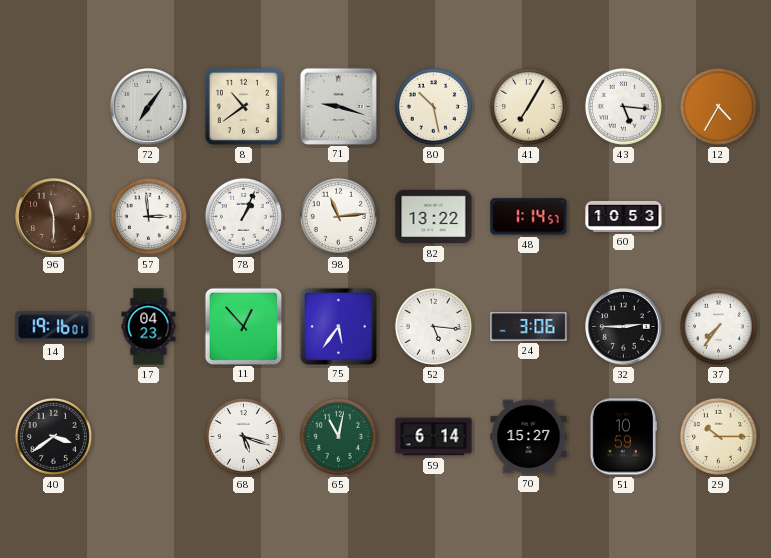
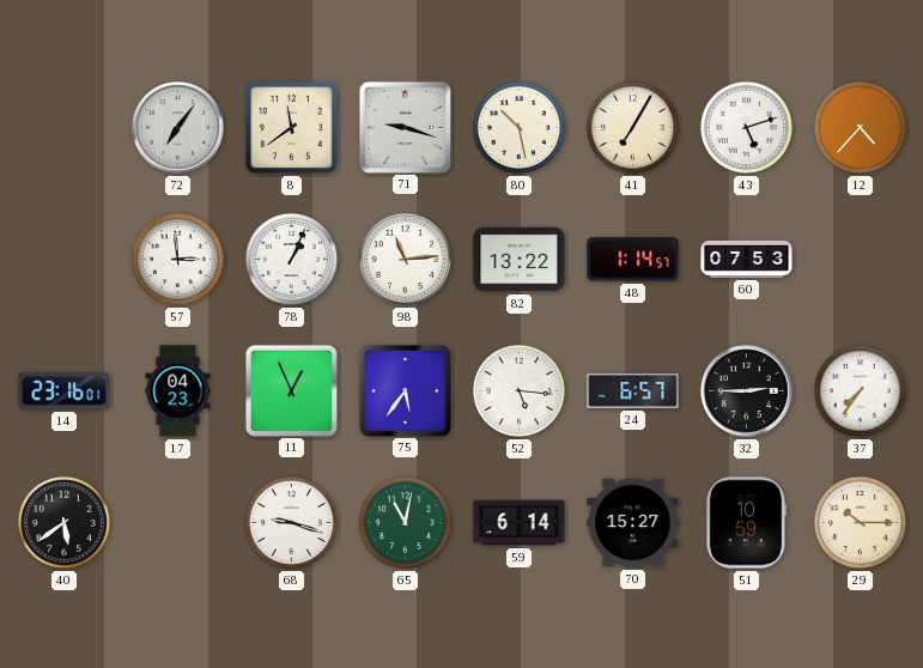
8: 10:39 -> 11:39
43: 5:16 -> 5:12
12: 4:35 -> 4:37
96: 11:30 -> none
60: 10:53 -> 07:53
14: 19:16 -> 23:16
11: 12:53 -> 12:56
24: 3:06 -> 6:57
40: 3:39 -> 5:39
68: 5:18 -> 9:18
